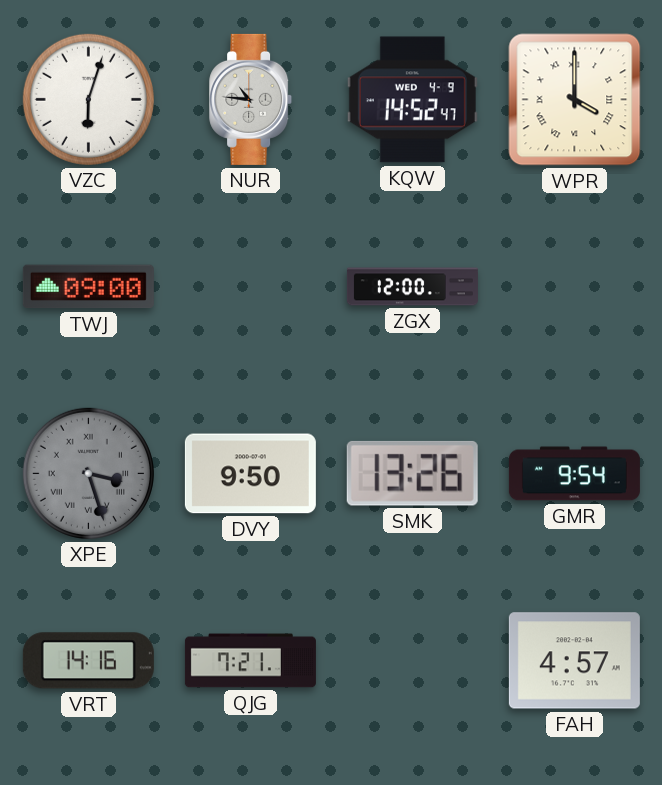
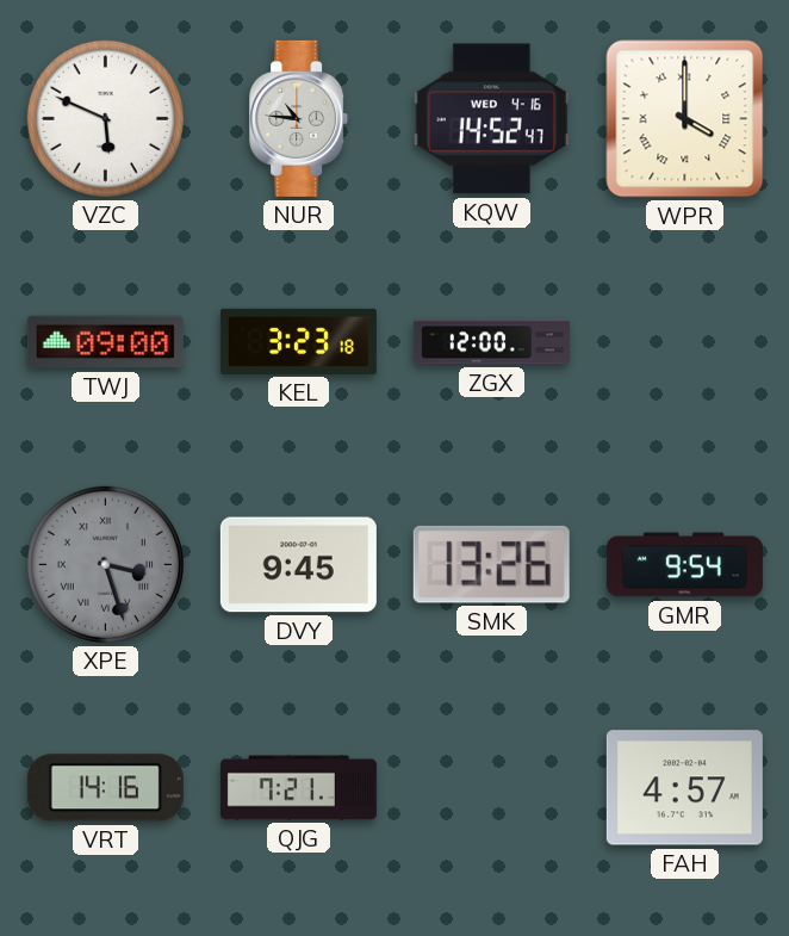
VZC: 6:03 -> 5:49
KQW date: WED 4-9 -> WED 4-16
KEL: none -> 3:23
DVY: 9:50 -> 9:45
